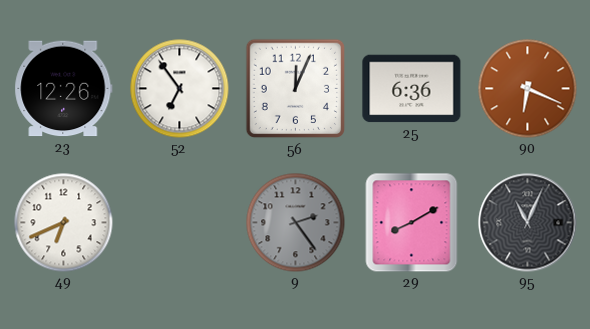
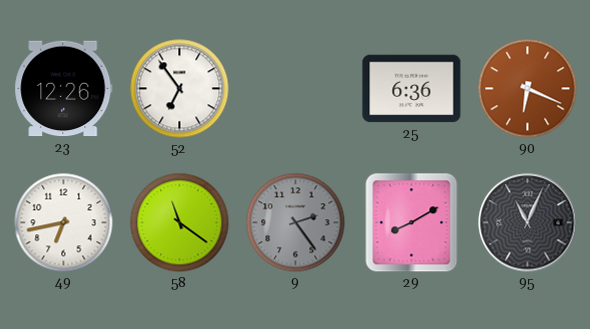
56: 12:04 -> none
49: 6:41 -> 6:43
58: none -> 11:21
